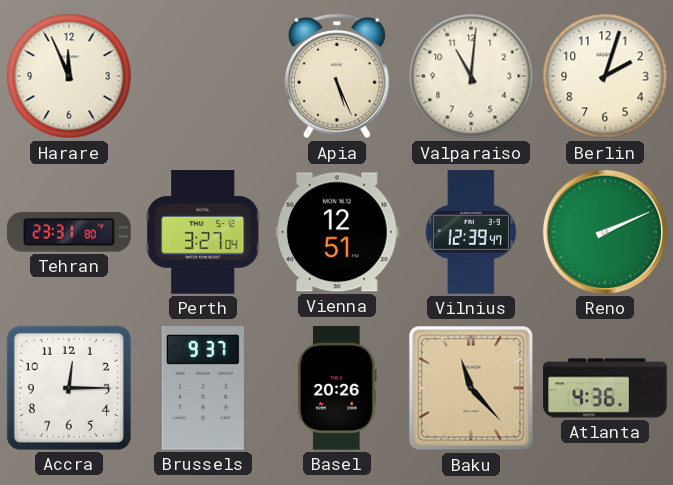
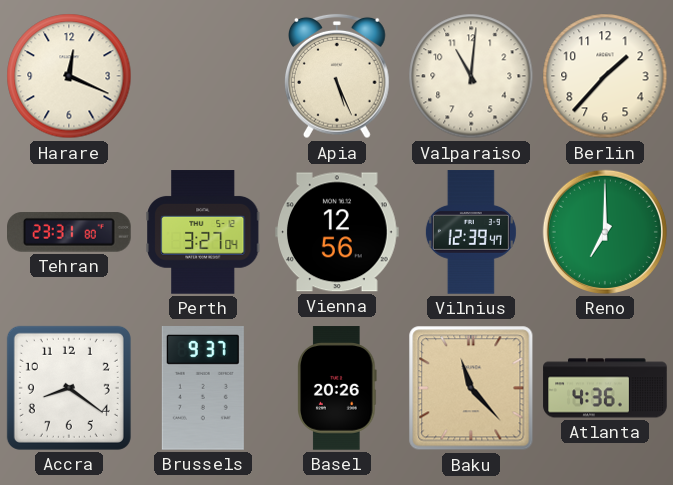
Harare: 11:56 -> 12:19
Berlin: 2:03 -> 1:37
Vienna: 12:51 -> 12:56
Reno: 2:11 -> 7:00
Accra: 12:15 -> 8:21
